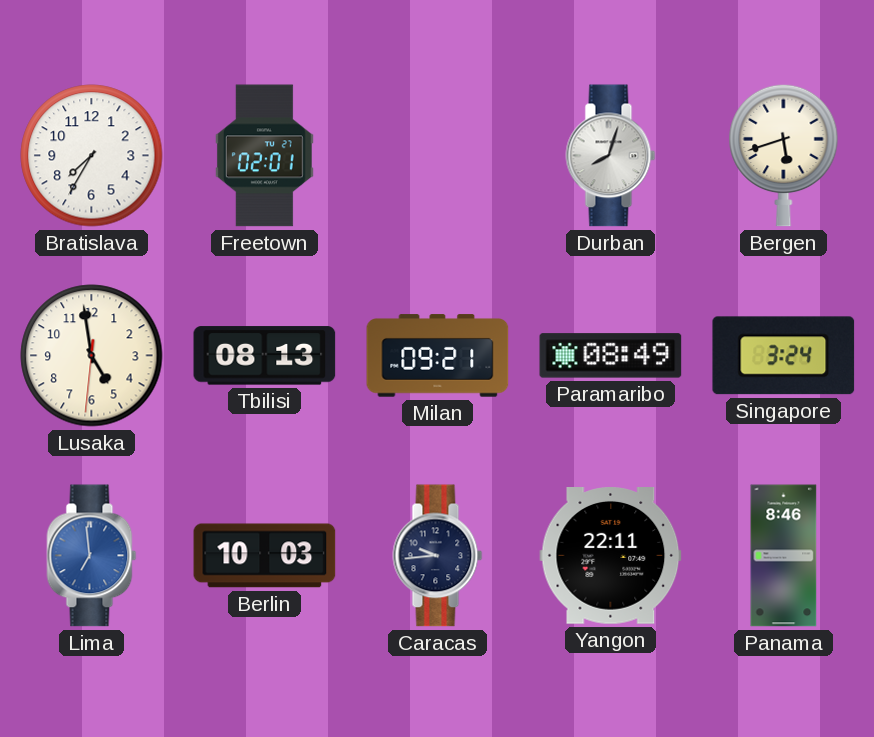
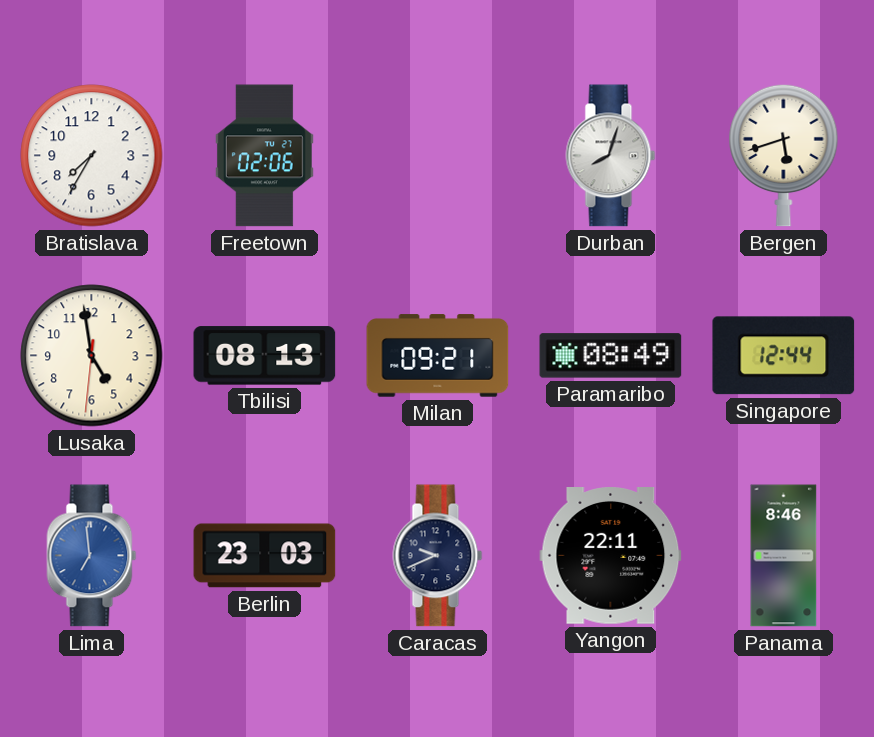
Freetown: 02:01 -> 02:06
Singapore: 3:24 -> 12:44
Berlin: 10:03 -> 23:03
Caracas: 9:44 -> 9:41
